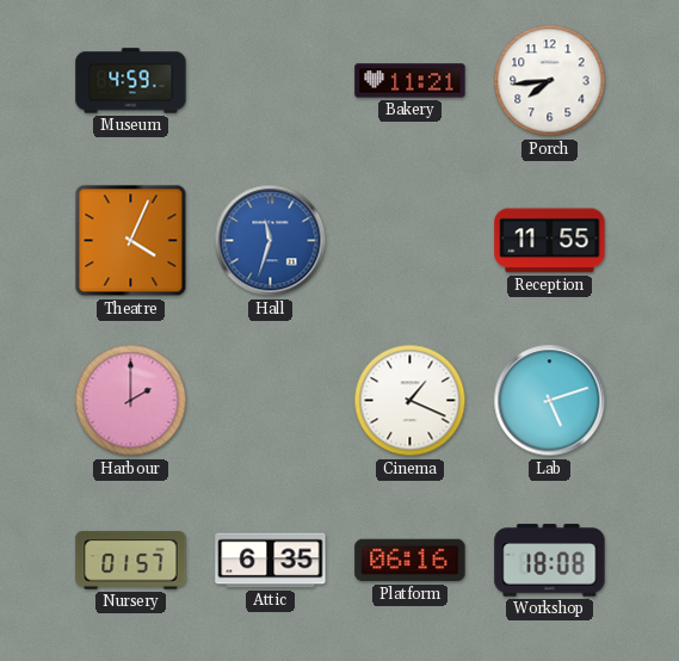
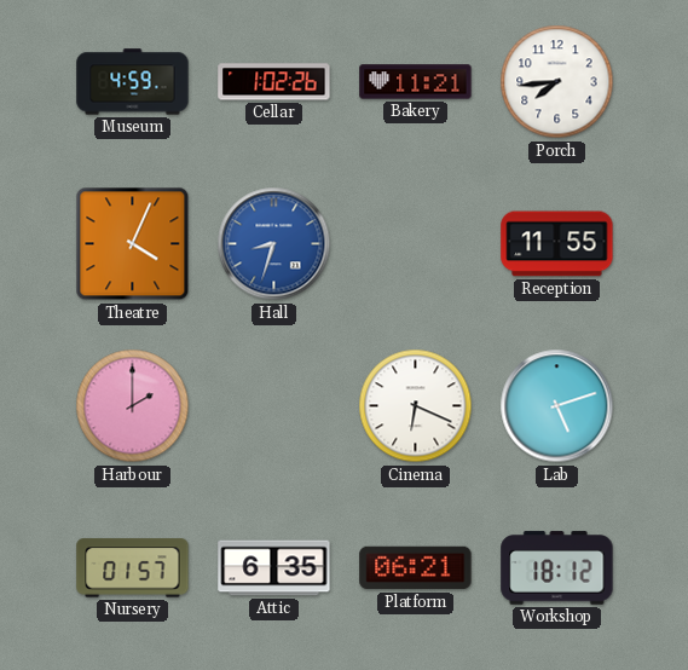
Cellar: none -> 1:02
Hall: 11:33 -> 8:33
Cinema: 1:19 -> 6:19
Platform: 06:16 -> 06:21
Workshop: 18:08 -> 18:12
